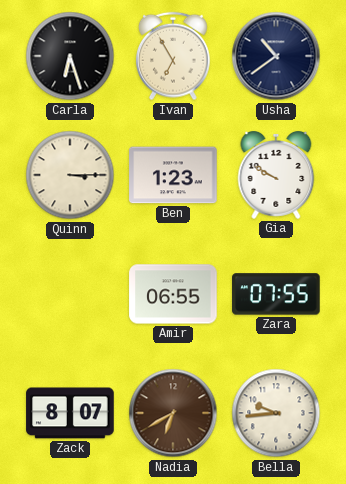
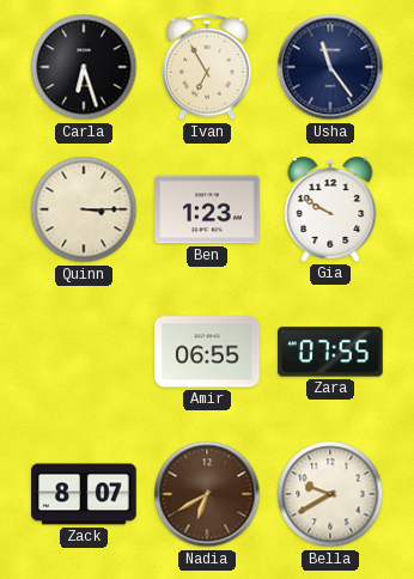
Usha: 10:39 -> 11:24
Bella: 9:44 -> 9:40
